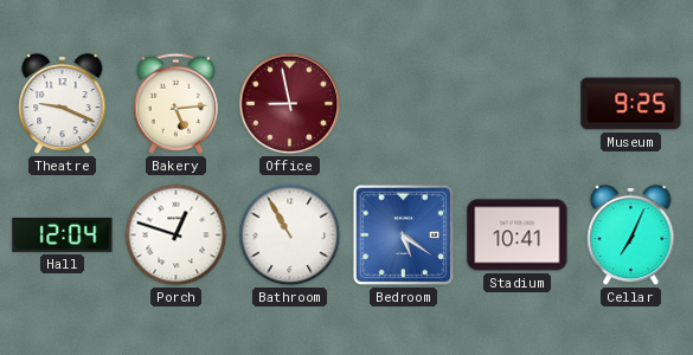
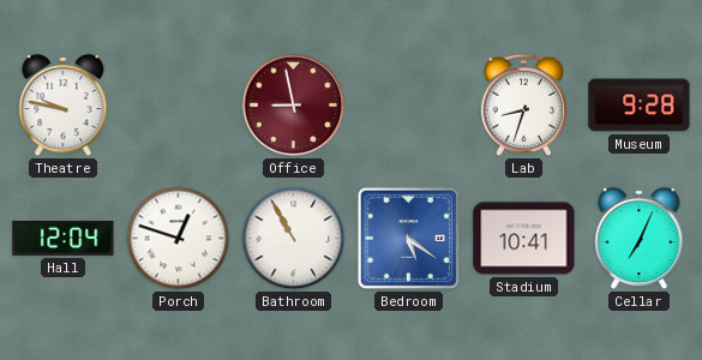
Theatre: 9:19 -> 9:47
Bakery: 5:14 -> none
Lab: none -> 8:33
Museum: 9:25 -> 9:28
